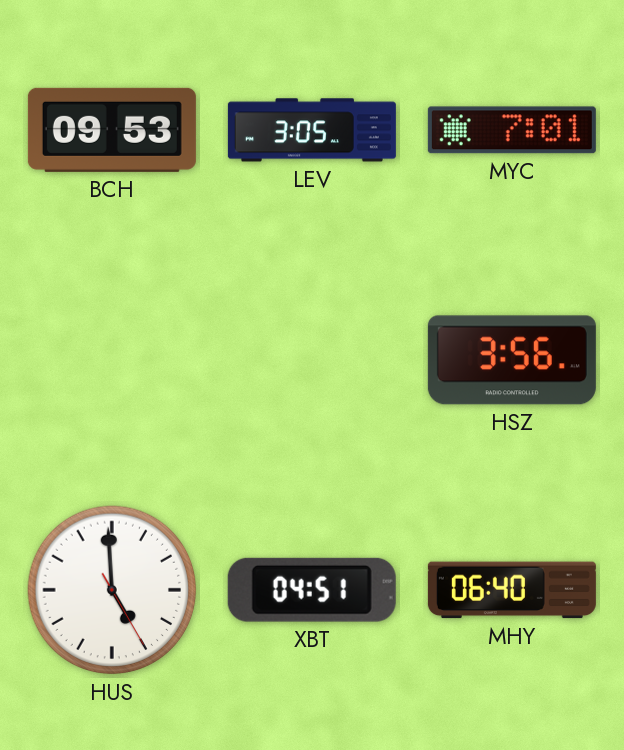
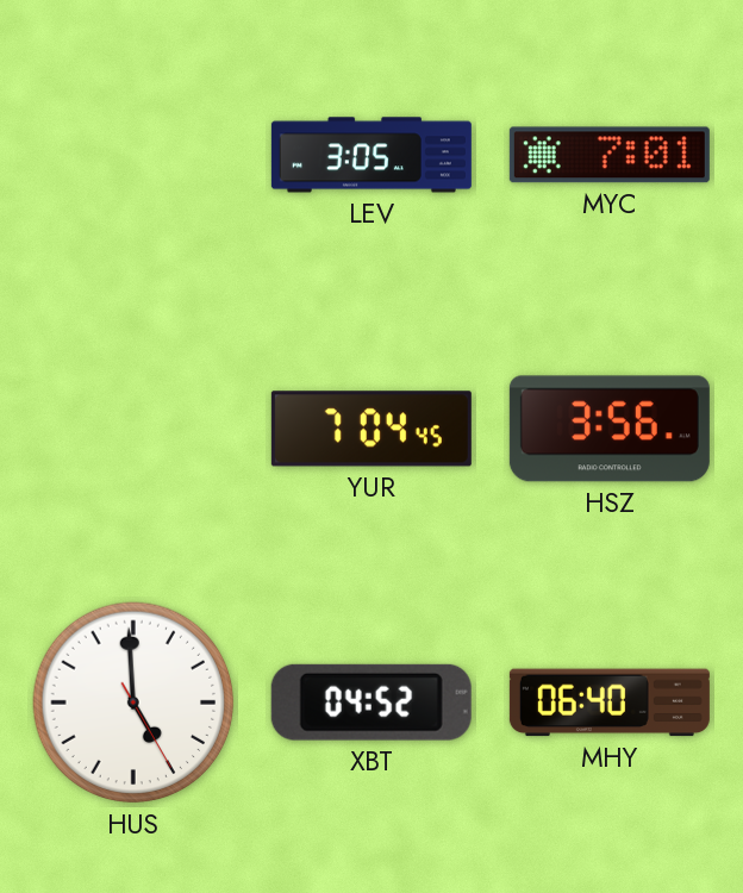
BCH: 09:53 -> none
YUR: none -> 7:04
XBT: 04:51 -> 04:52
